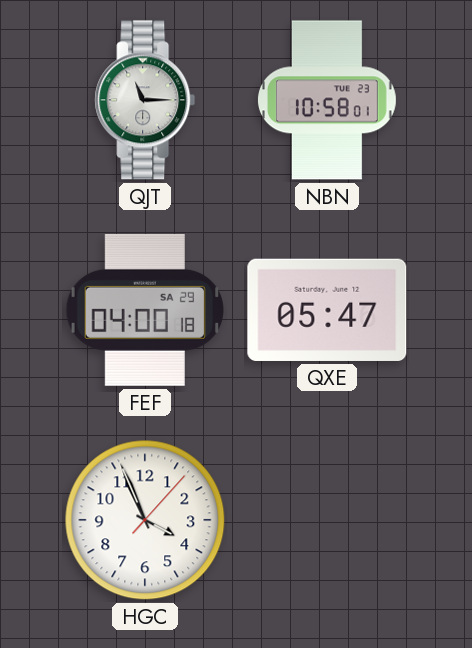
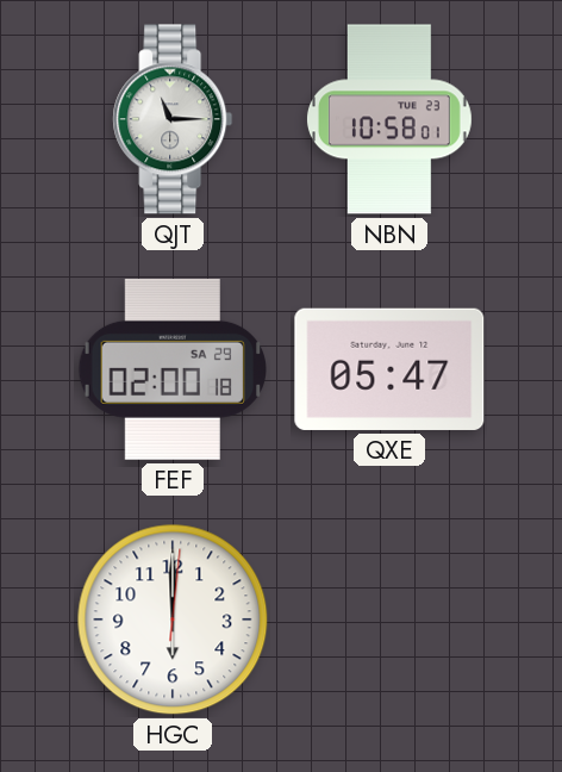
FEF: 04:00 -> 02:00
HGC: 3:56 -> 6:00
